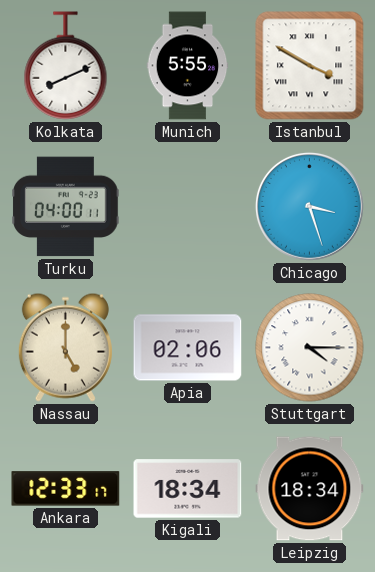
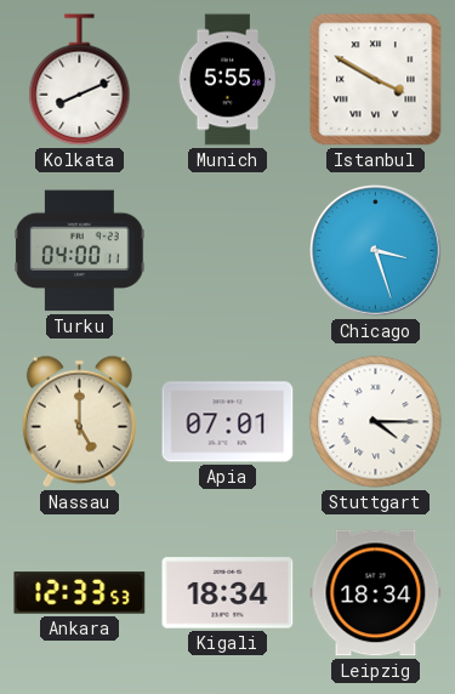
Apia: 02:06 -> 07:01
Ankara: 12:33:17 -> 12:33:53
